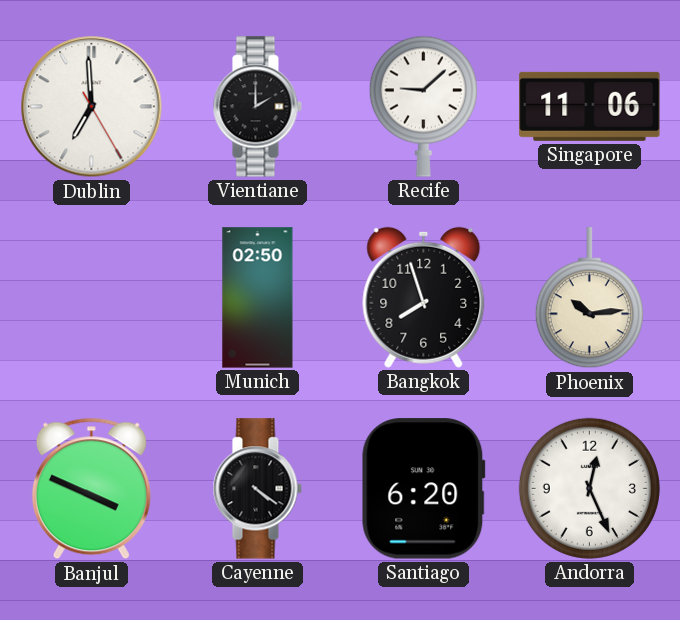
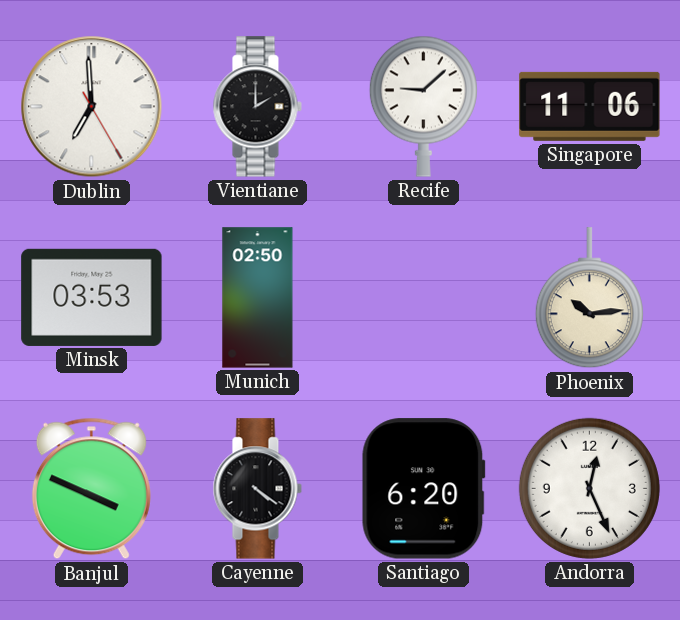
Minsk: none -> 03:53
Bangkok: 7:57 -> none
